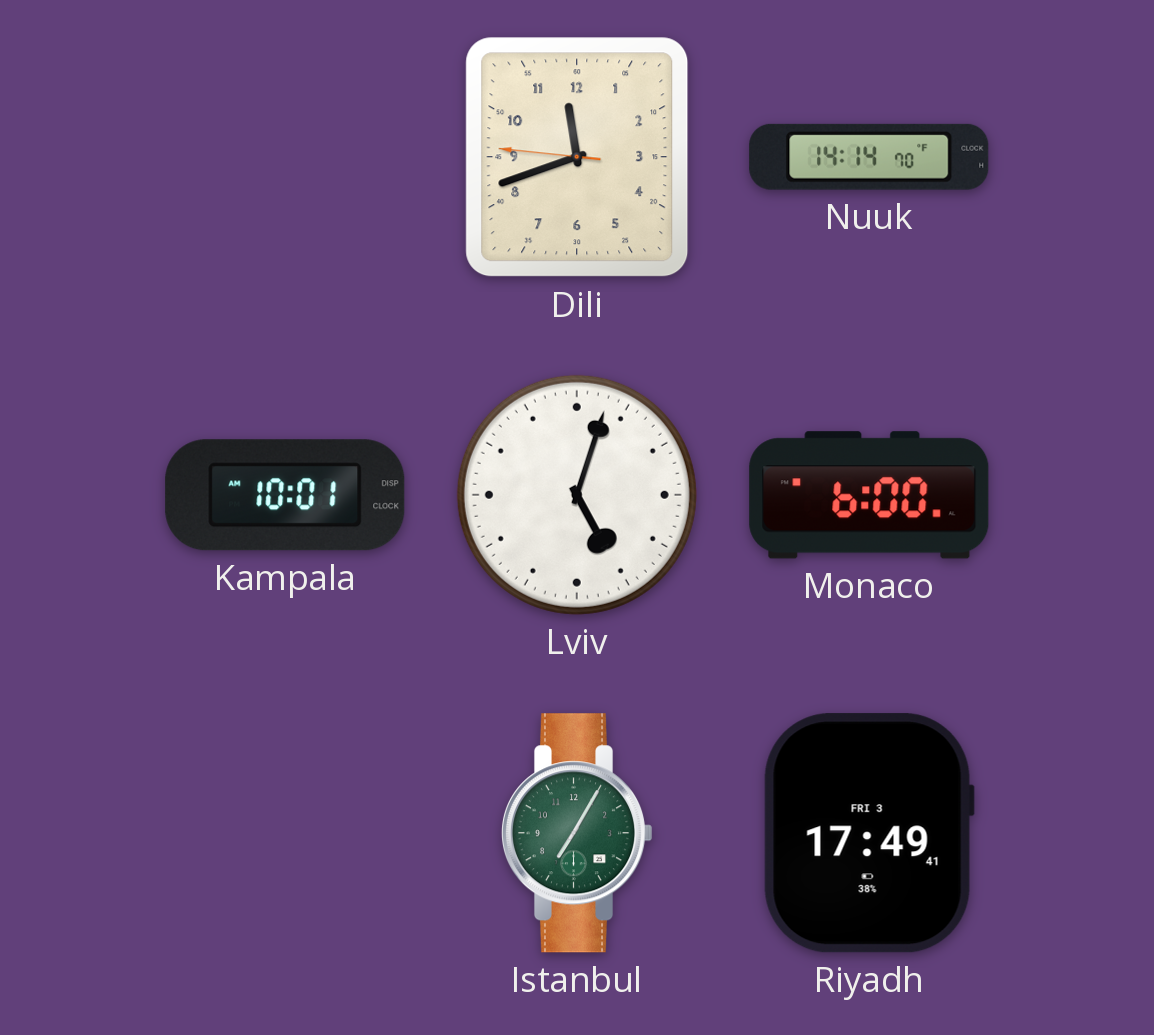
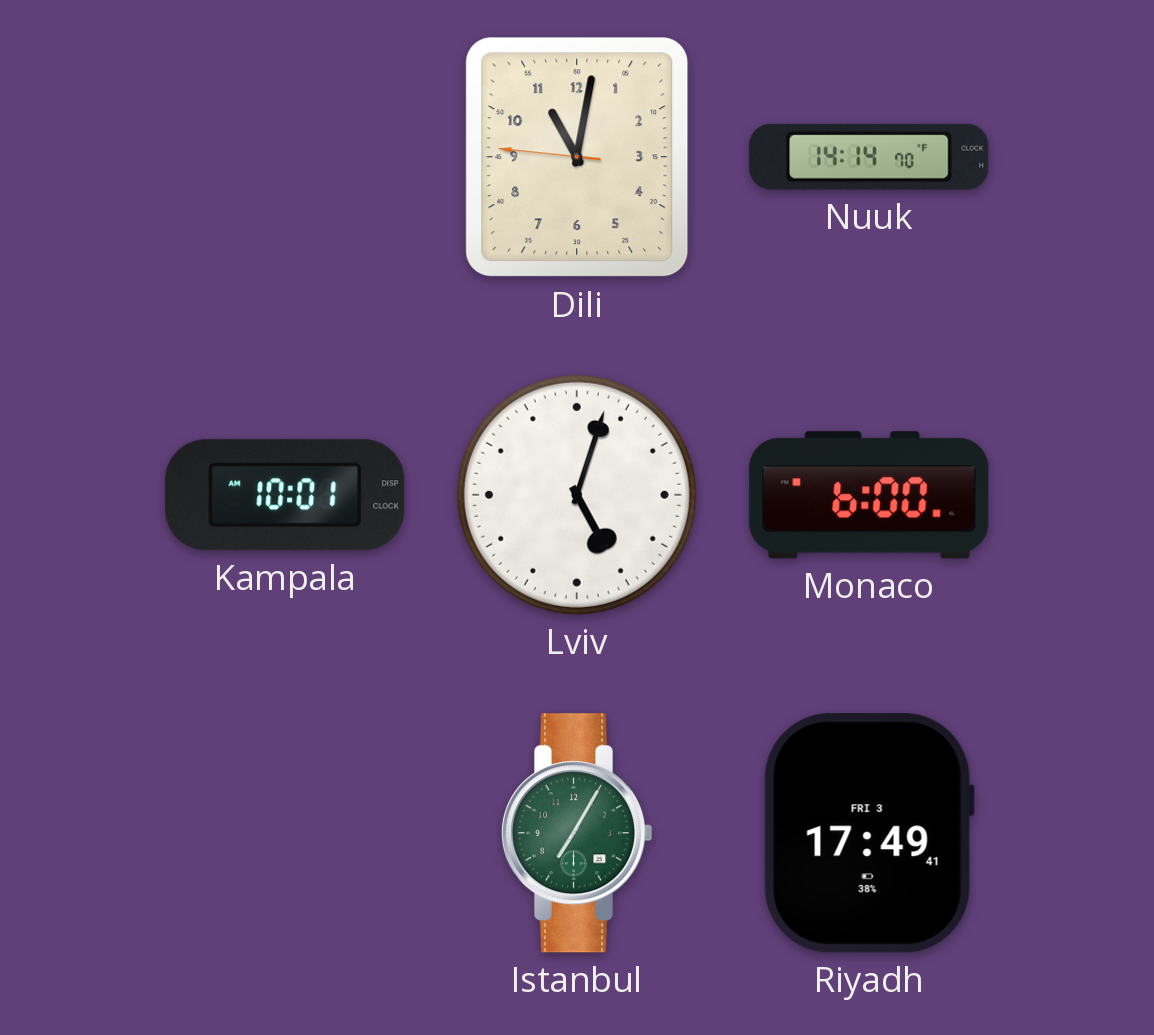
Dili: 11:41 -> 11:01
